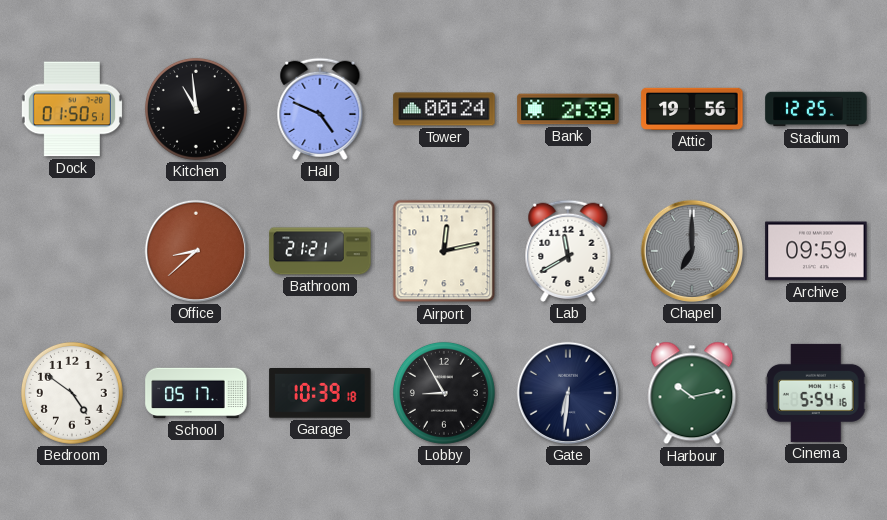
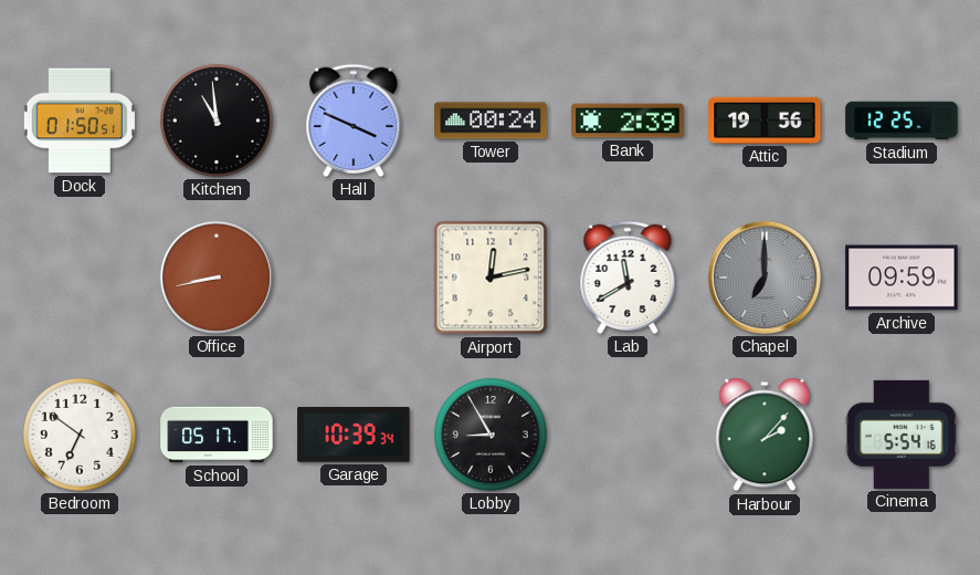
Hall: 4:49 -> 3:49
Office: 8:38 -> 8:43
Bathroom: 21:21 -> none
Bedroom: 4:51 -> 6:51
Garage: 10:39:18 -> 10:39:34
Gate: 6:31 -> none
Harbour: 10:13 -> 2:07
